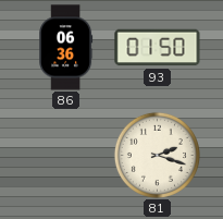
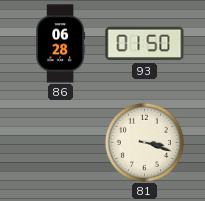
86: 06:36 -> 06:28
81: 2:18 -> 3:18
